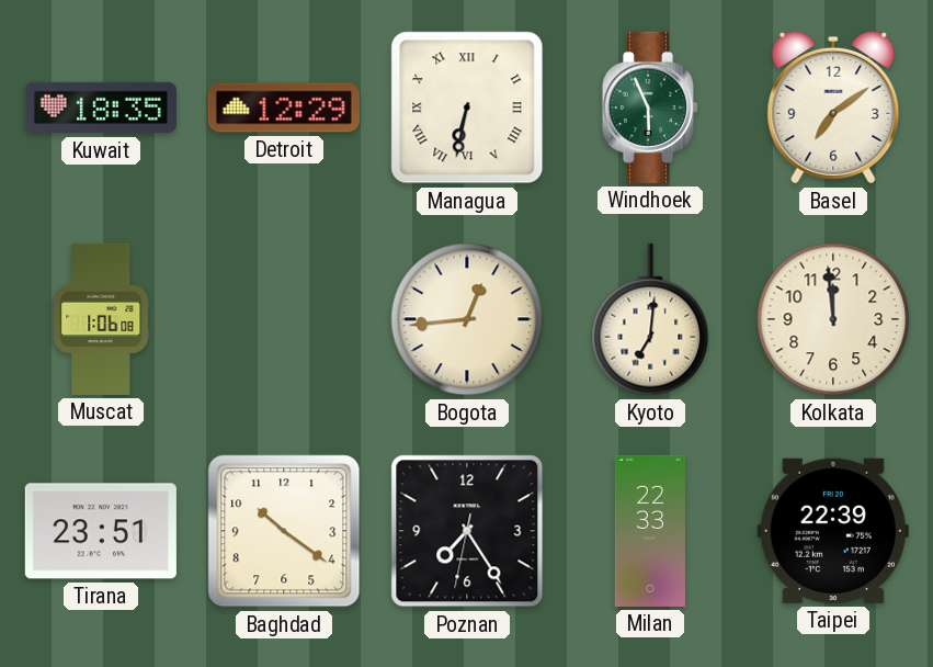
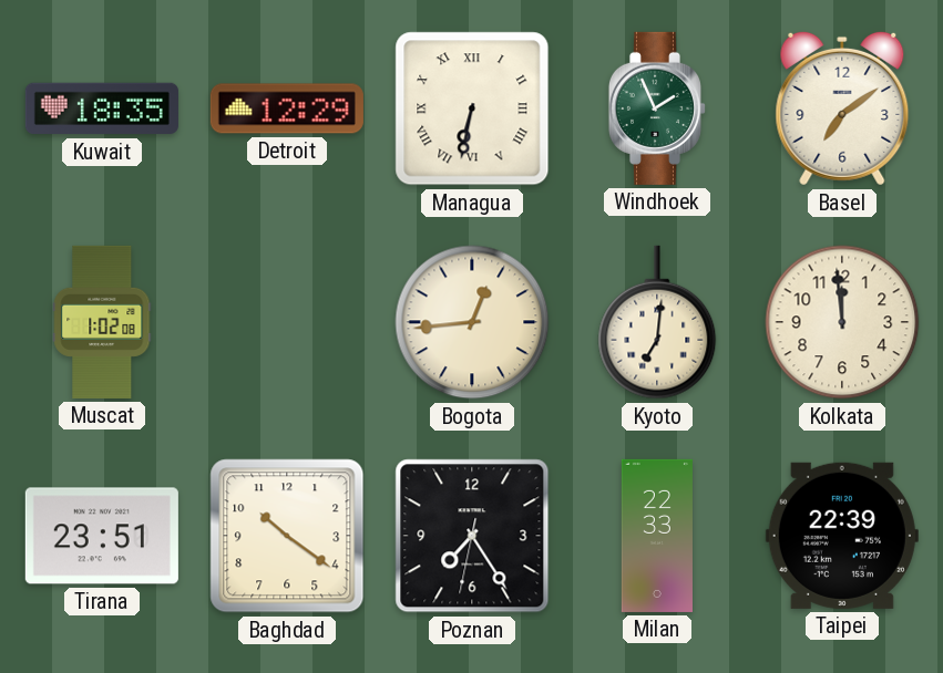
Windhoek: 5:56 -> 1:56
Muscat: 1:06 -> 1:02
